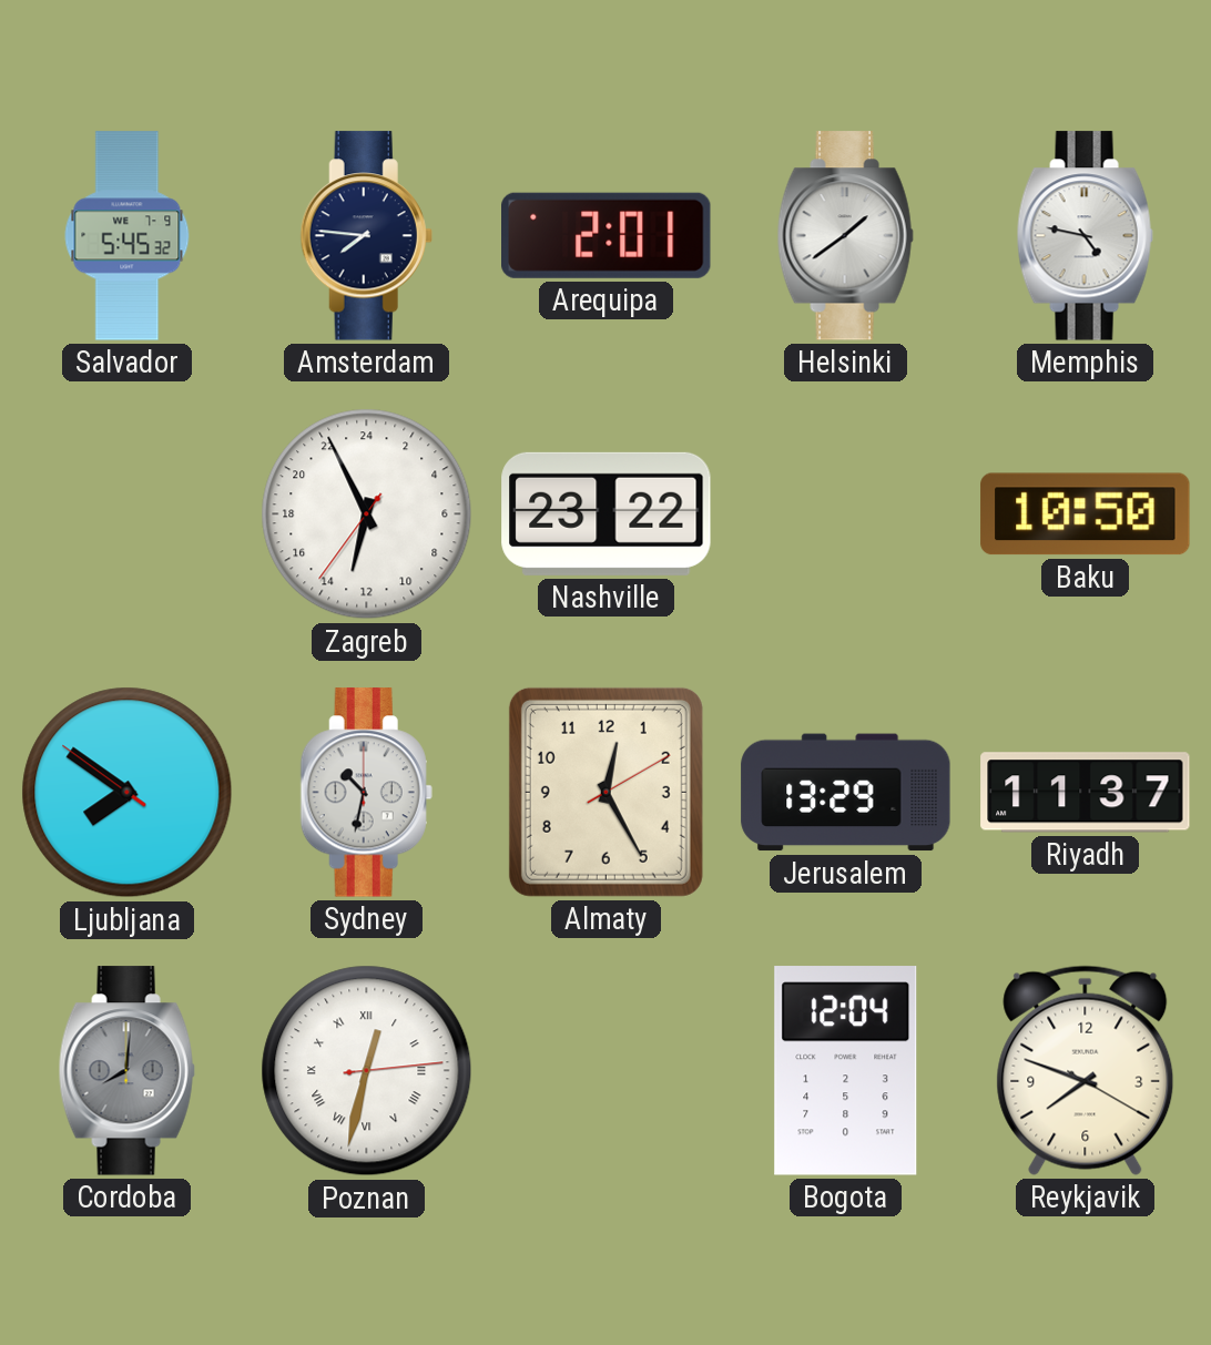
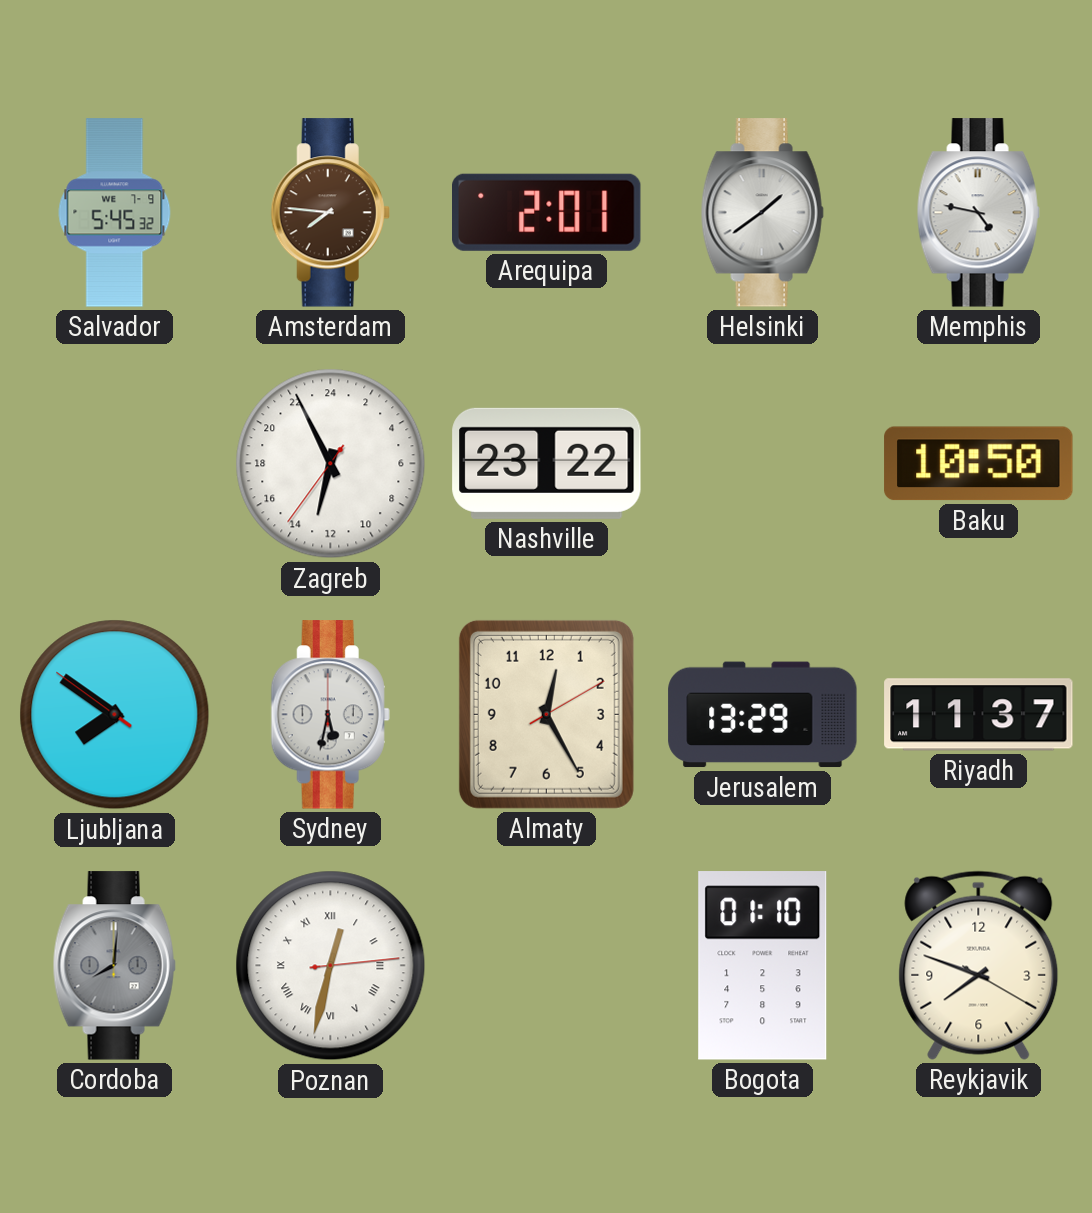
Amsterdam dial: navy -> brown
Sydney: 10:32 -> 5:32
Bogota: 12:04 -> 01:10
